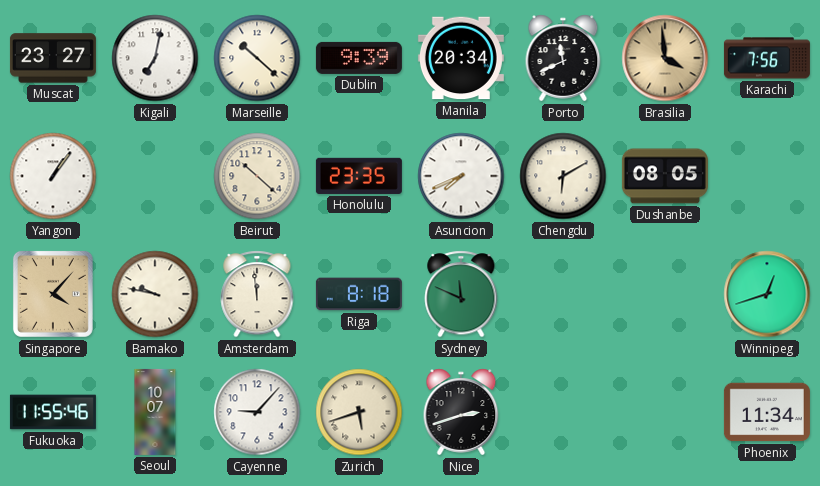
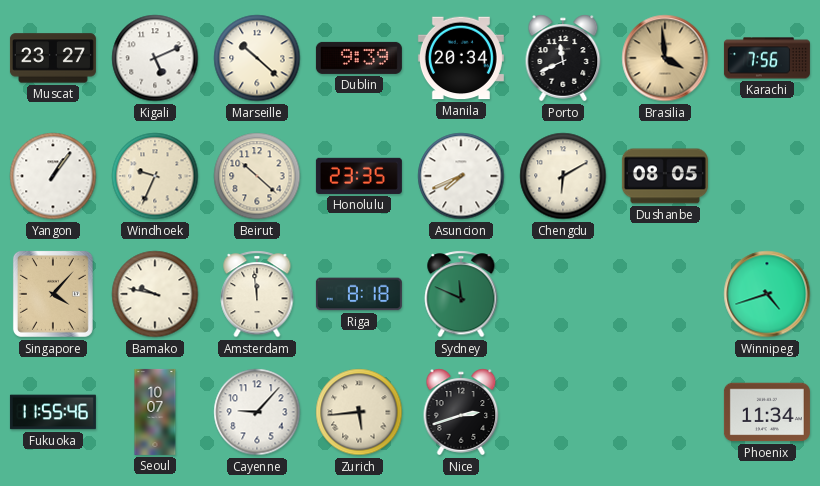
Kigali: 7:02 -> 5:11
Windhoek: none -> 9:34
Winnipeg: 12:42 -> 4:42
Zurich: 5:42 -> 5:44
